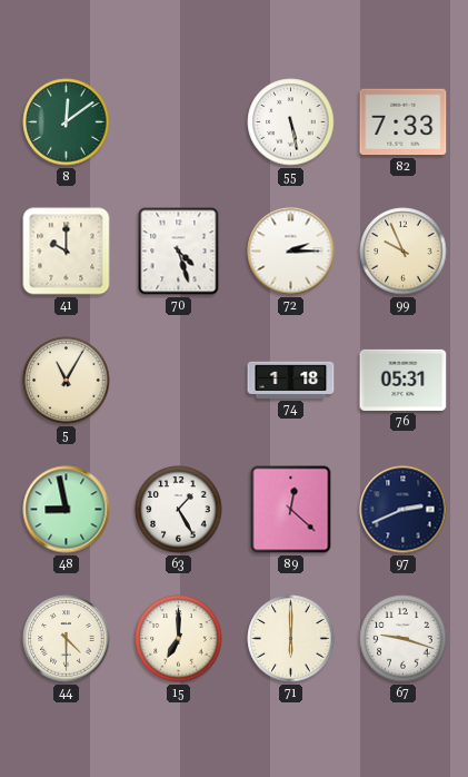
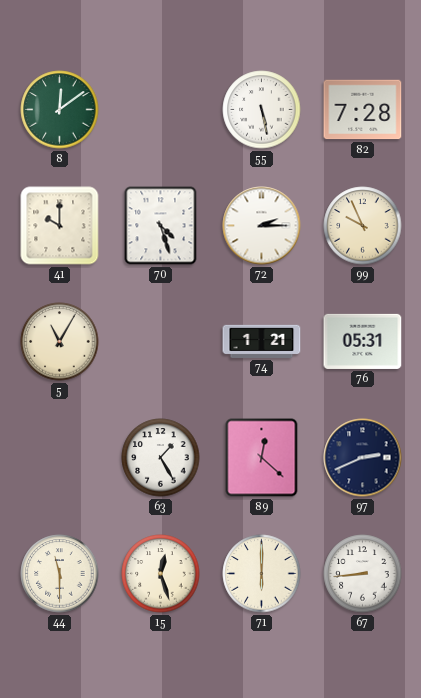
82: 7:33 -> 7:28
74: 1:18 -> 1:21
48: 8:58 -> none
44: 4:30 -> 11:30
15: 7:00 -> 12:27
67: 9:18 -> 8:44
